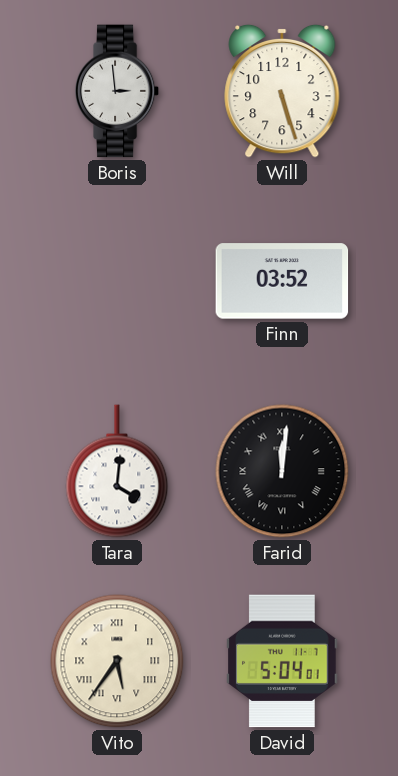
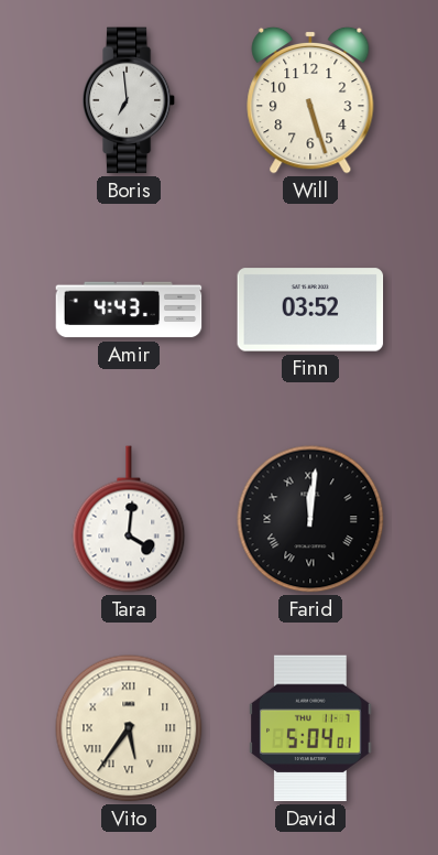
Boris: 2:59 -> 6:59
Amir: none -> 4:43
